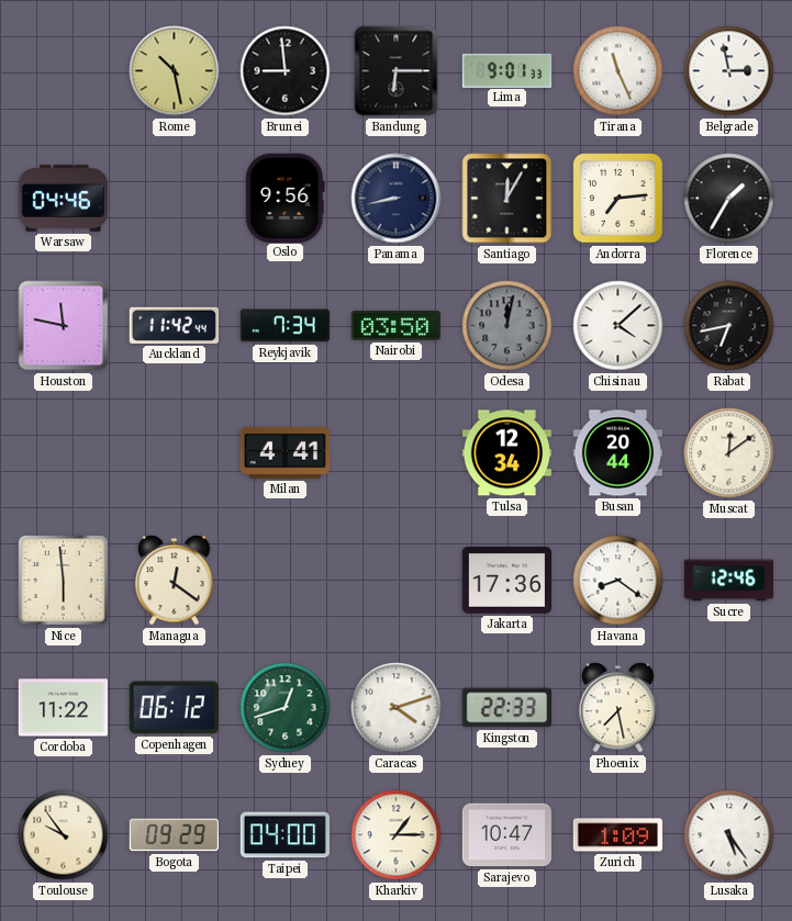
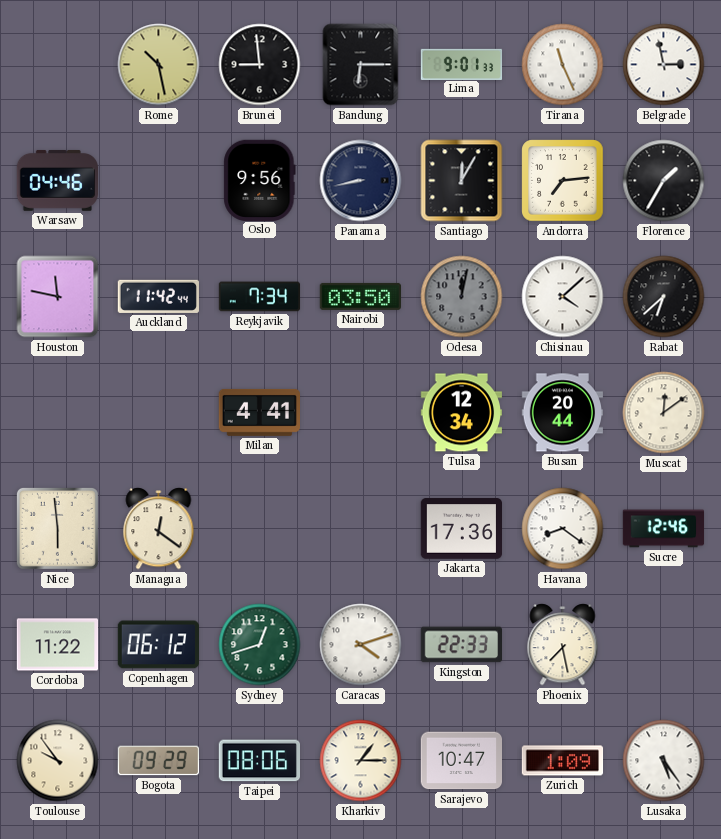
Rabat: 6:43 -> 6:38
Taipei: 04:00 -> 08:06
